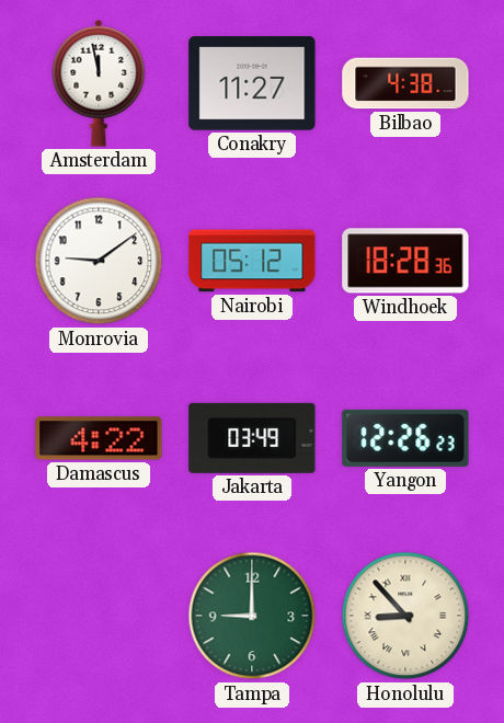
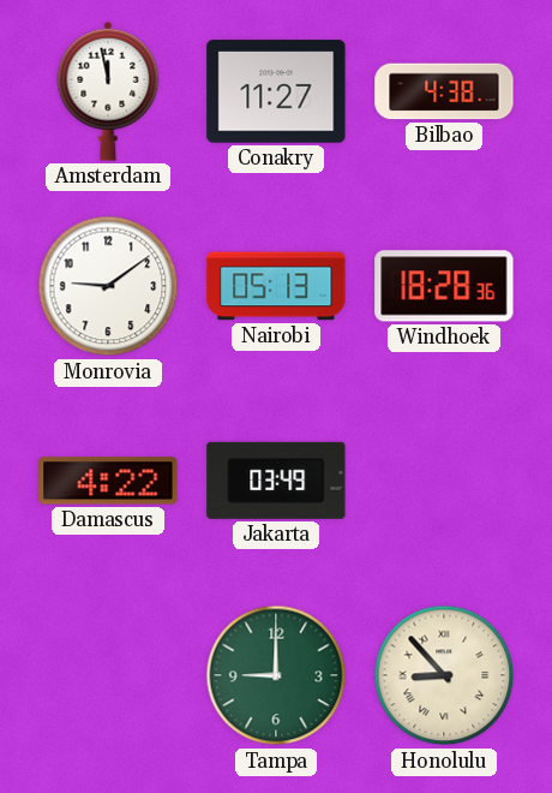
Nairobi: 05:12 -> 05:13
Yangon: 12:26 -> none
